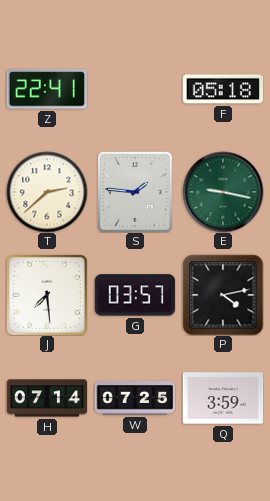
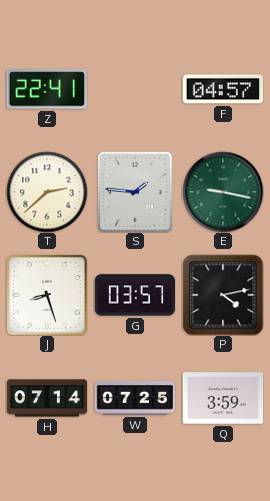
F: 05:18 -> 04:57
J: 7:29 -> 8:27
